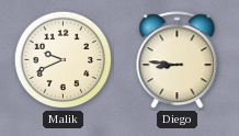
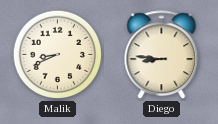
Malik: 9:41 -> 8:41
